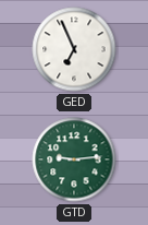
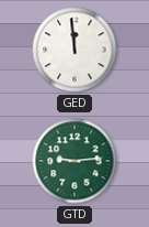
GED: 6:56 -> 11:59
